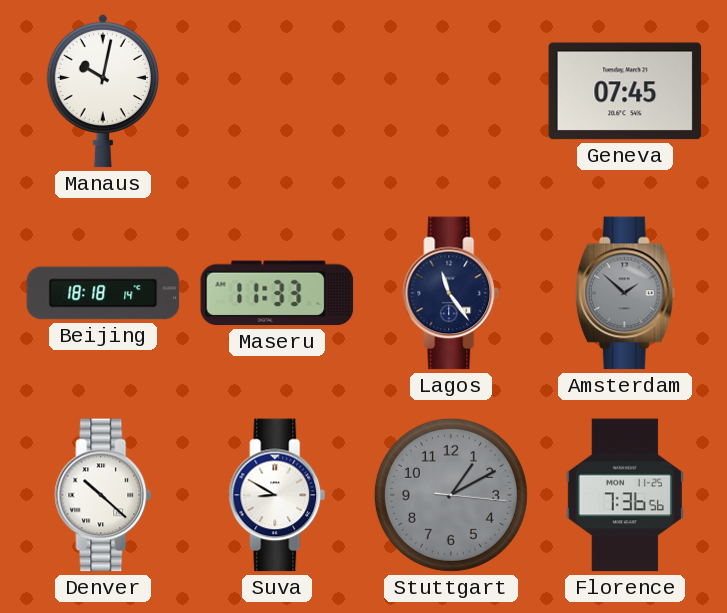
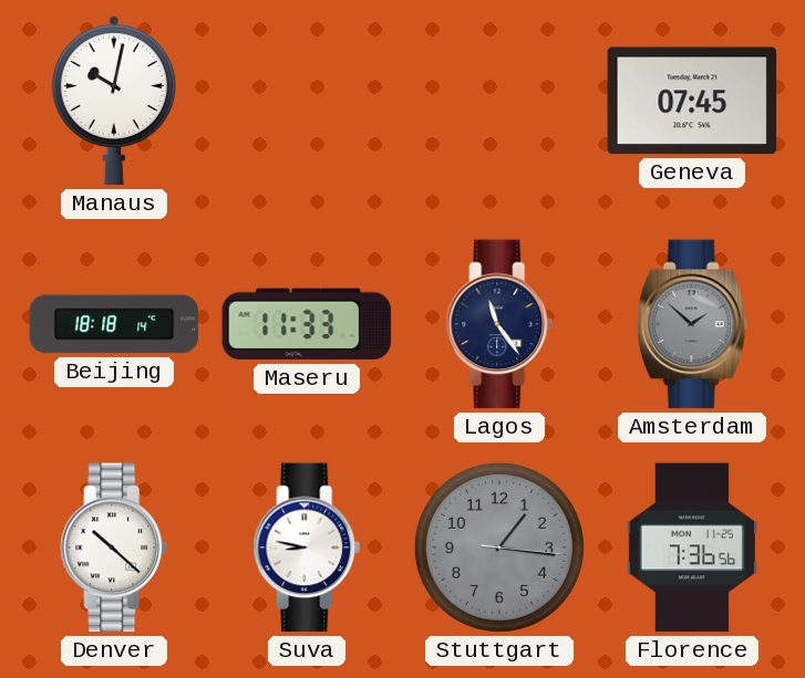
Suva: 8:50 -> 8:47
Stuttgart: 1:10 -> 1:16
